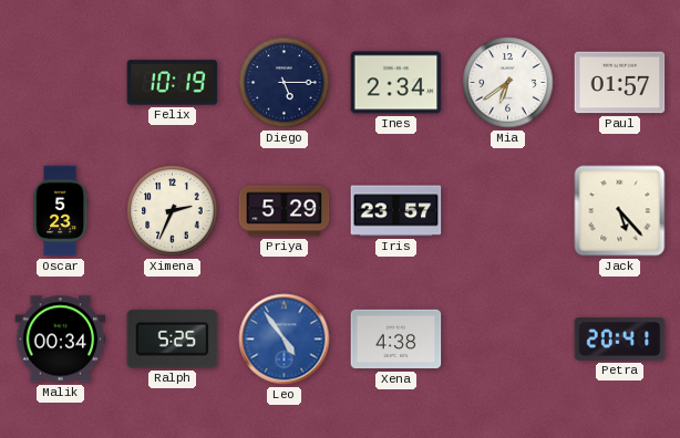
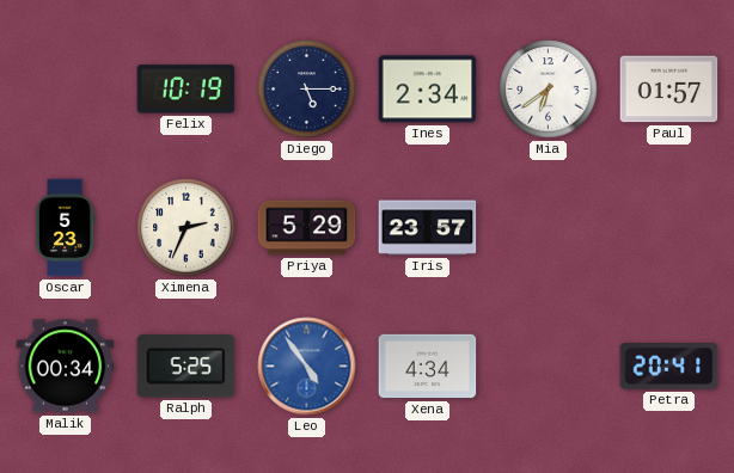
Jack: 5:23 -> none
Xena: 4:38 -> 4:34
